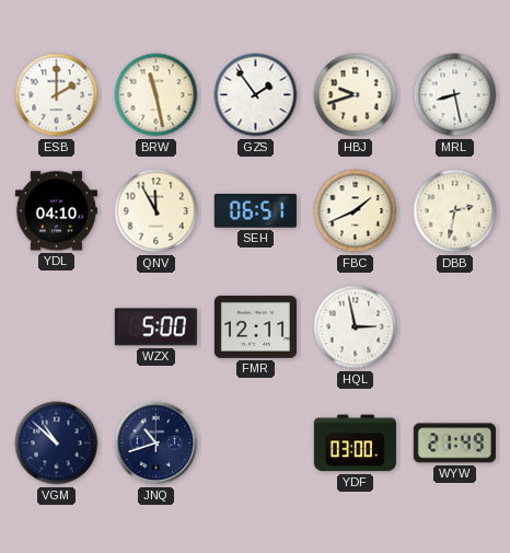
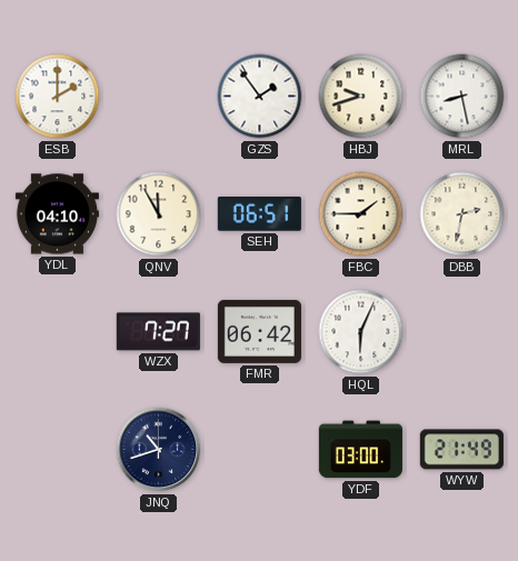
BRW: 11:28 -> none
FBC: 1:41 -> 1:45
WZX: 5:00 -> 7:27
FMR: 12:11 -> 06:42
HQL: 2:58 -> 6:04
VGM: 10:52 -> none
